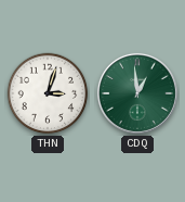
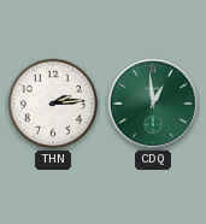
THN: 3:03 -> 2:14
